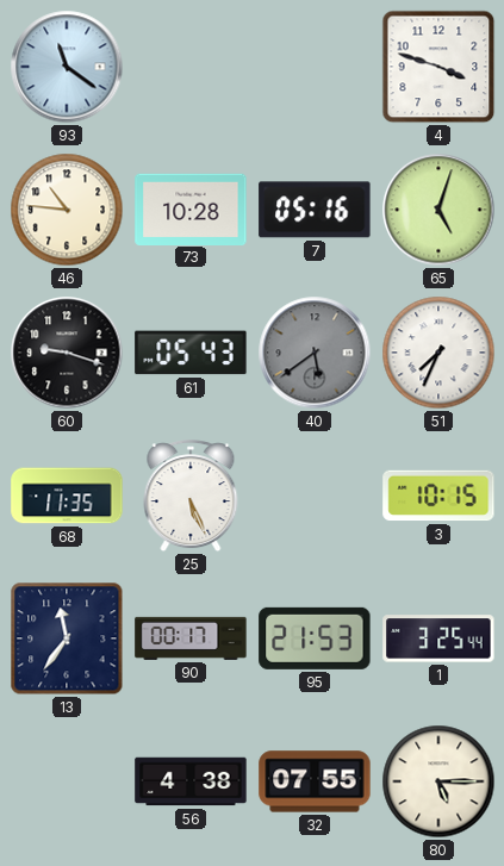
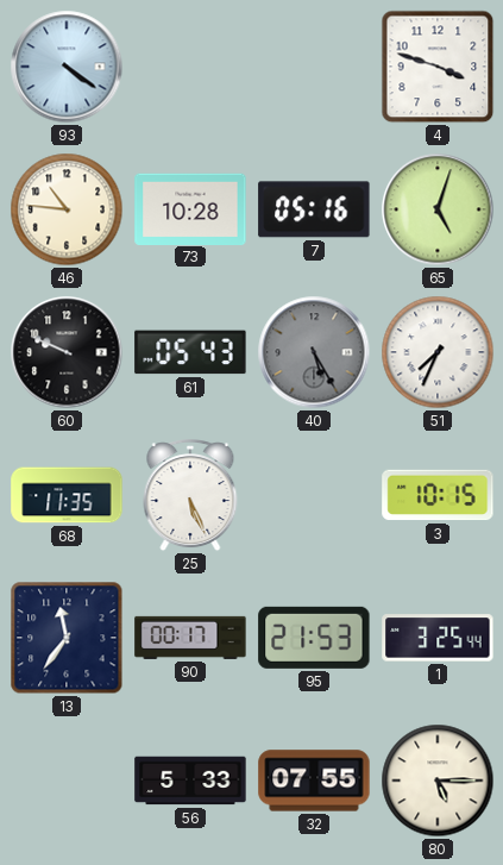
93: 11:21 -> 4:21
60: 9:18 -> 9:49
40: 5:39 -> 5:25
56: 4:38 -> 5:33
